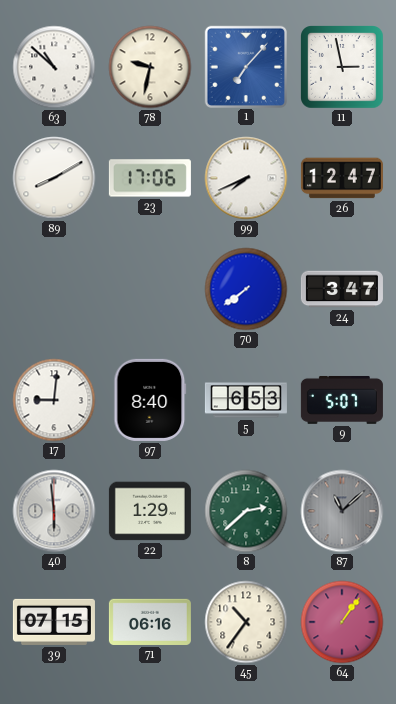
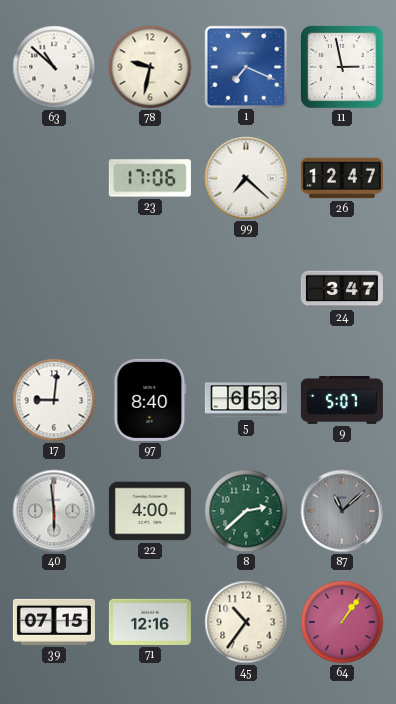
1: 7:07 -> 7:19
89: 8:10 -> none
99: 7:41 -> 7:22
70: 7:39 -> none
22: 1:29 -> 4:00
71: 06:16 -> 12:16
